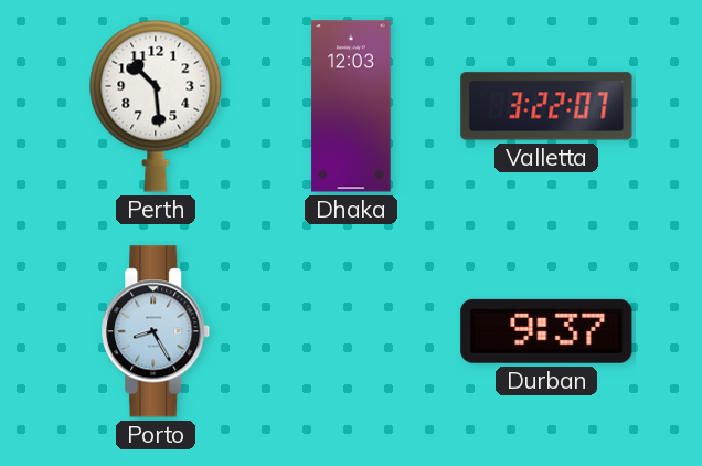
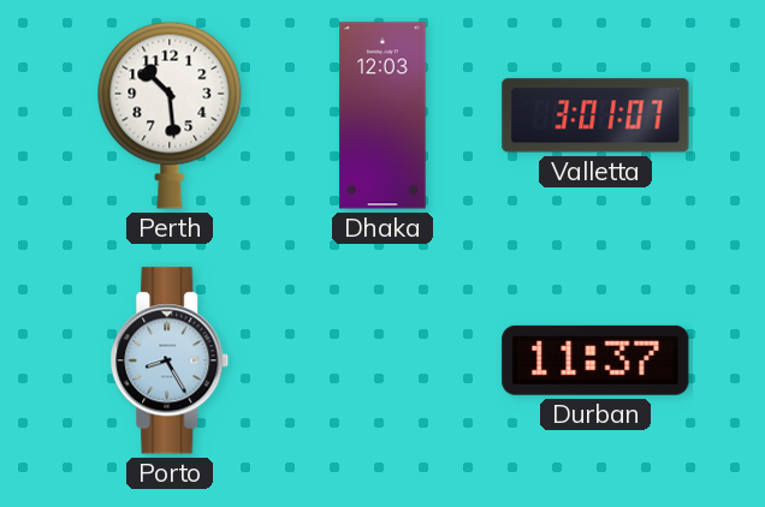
Valletta: 3:22 -> 3:01
Durban: 9:37 -> 11:37
